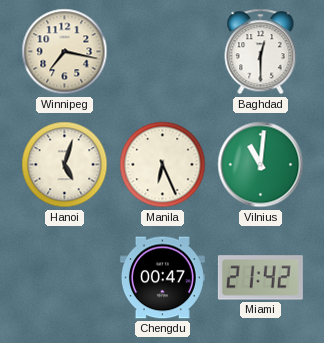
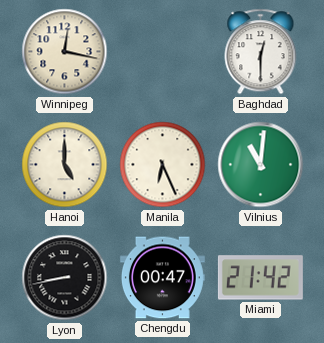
Winnipeg: 7:17 -> 12:17
Hanoi: 5:03 -> 5:00
Lyon: none -> 8:43
